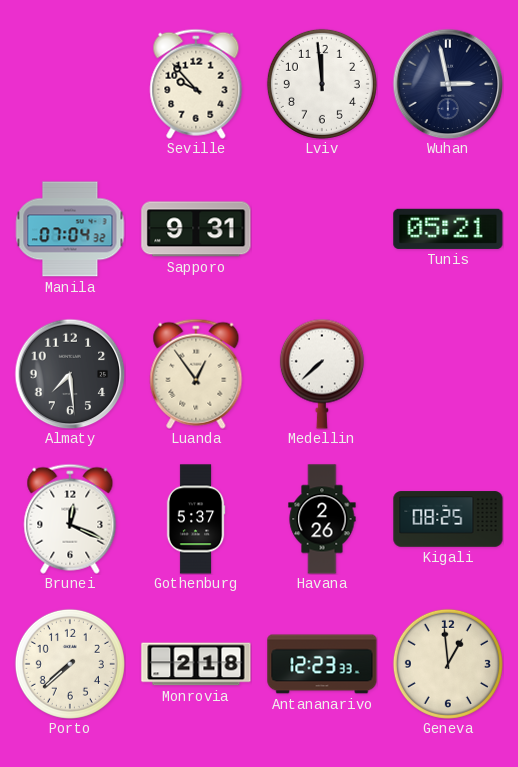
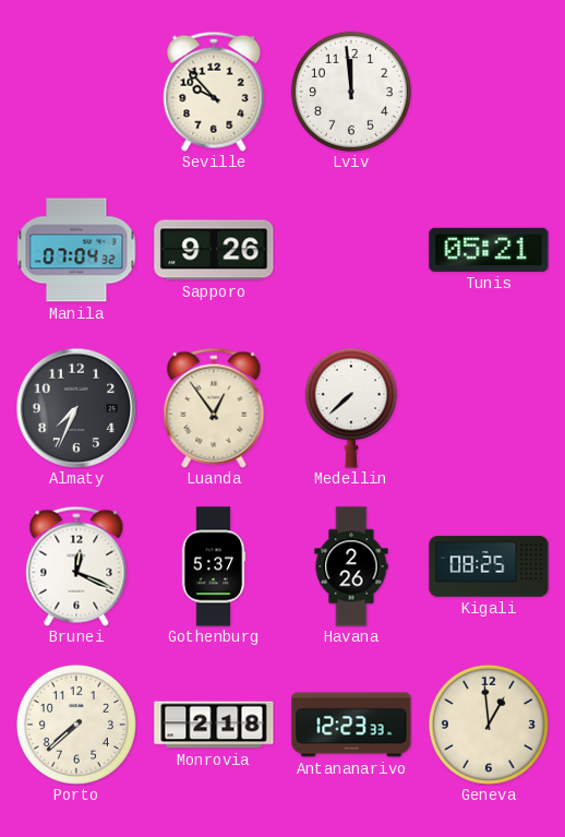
Wuhan: 2:58 -> none
Sapporo: 9:31 -> 9:26
Almaty: 7:29 -> 7:34
